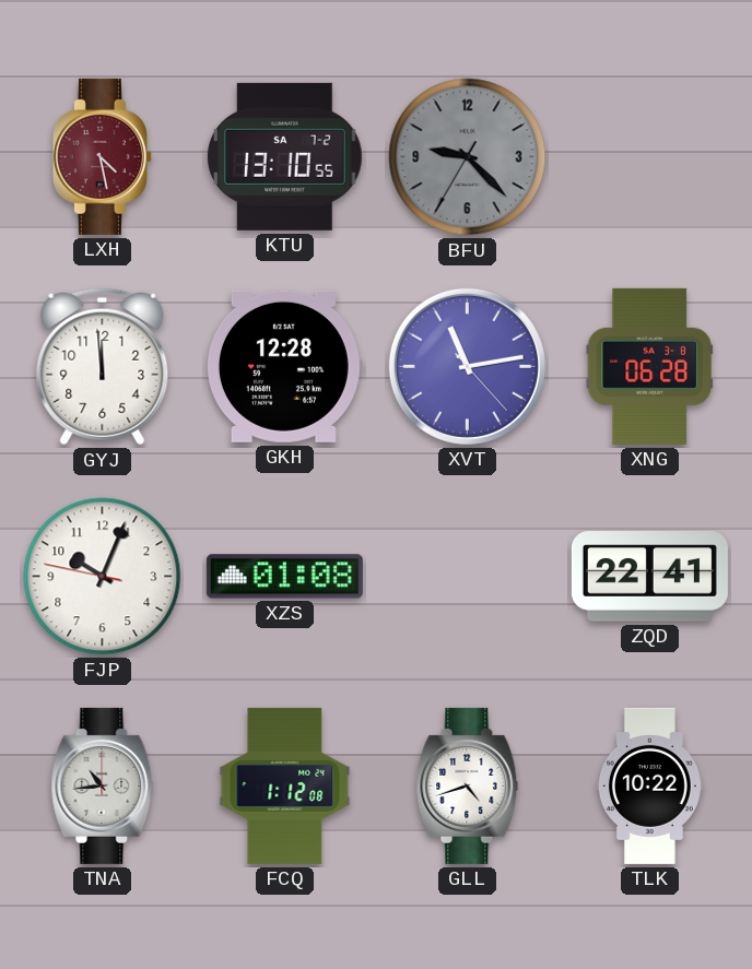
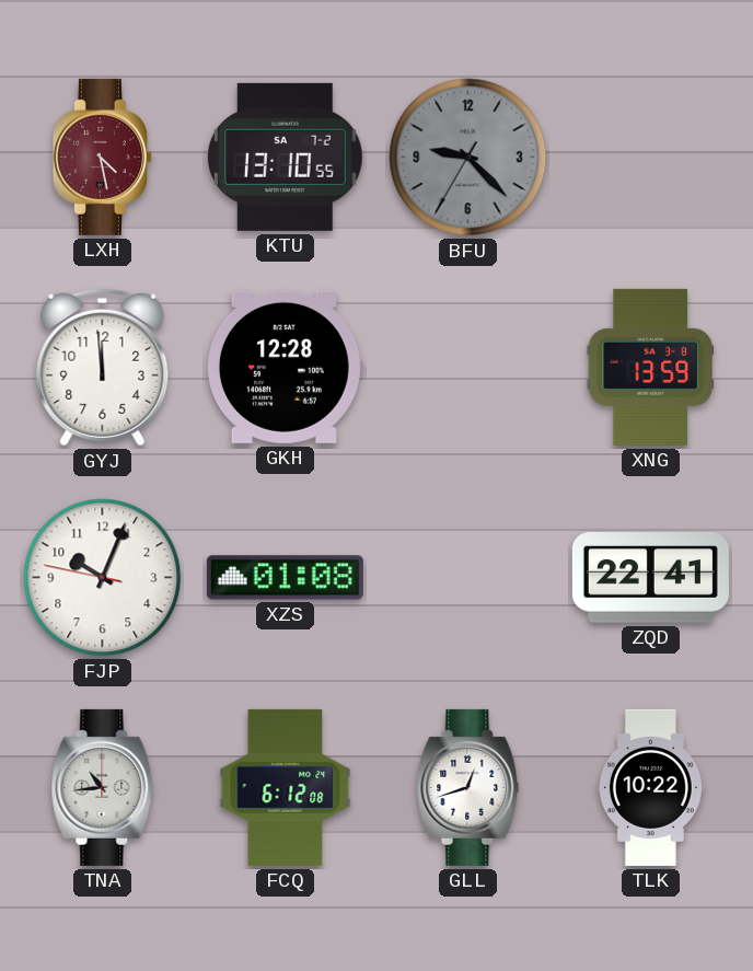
XVT: 11:13 -> none
XNG: 06:28 -> 13:59
FCQ: 1:12 -> 6:12
GLL: 4:42 -> 12:42
